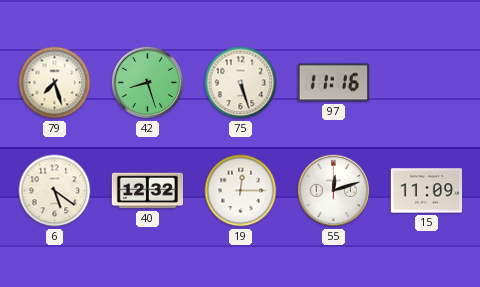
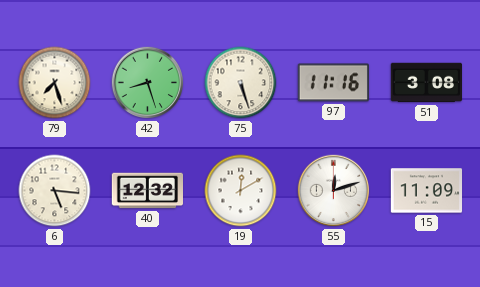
51: none -> 3:08
6: 5:21 -> 5:16
19: 12:15 -> 12:10
